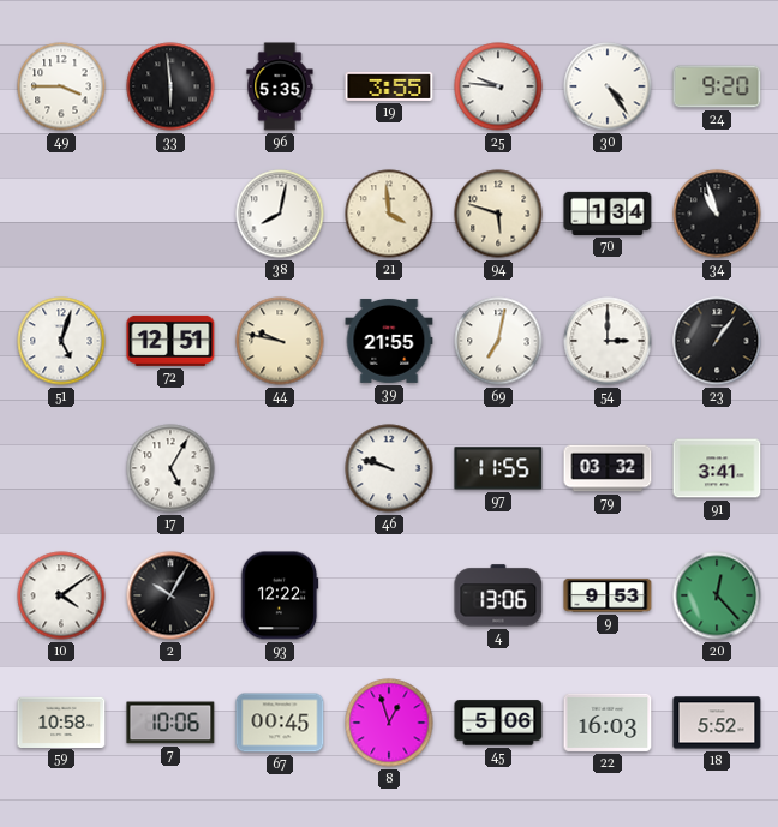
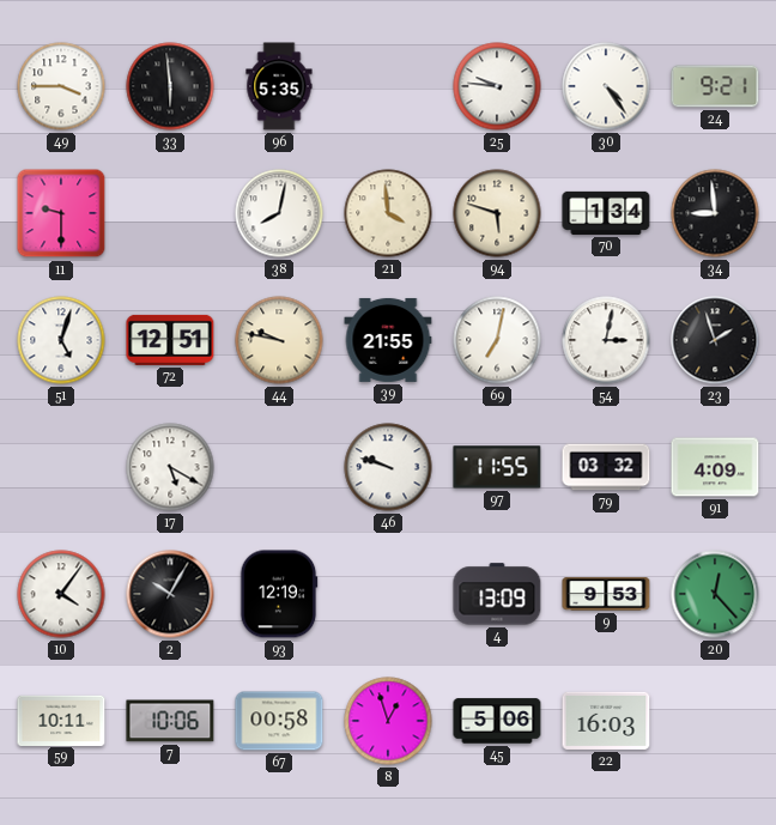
19: 3:55 -> none
24: 9:20 -> 9:21
11: none -> 9:30
34: 10:57 -> 8:59
54: 3:00 -> 3:02
23: 1:06 -> 1:57
17: 5:05 -> 5:20
91: 3:41 -> 4:09
10: 4:09 -> 4:06
93: 12:22 -> 12:19
4: 13:06 -> 13:09
59: 10:58 -> 10:11
67: 00:45 -> 00:58
18: 5:52 -> none
